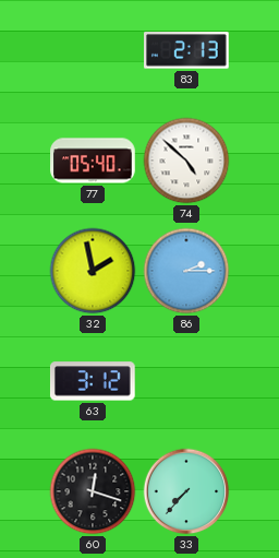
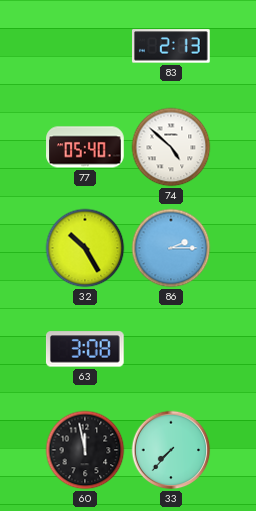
32: 1:58 -> 10:25
63: 3:12 -> 3:08
60: 12:18 -> 11:58
